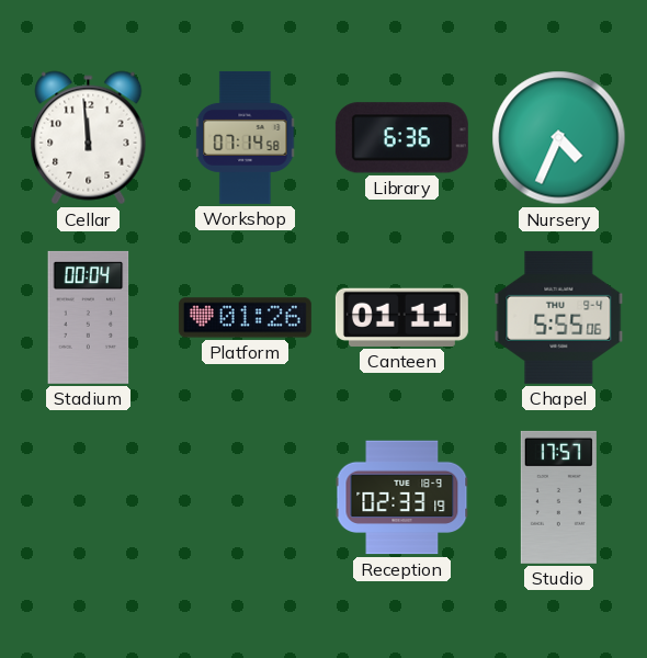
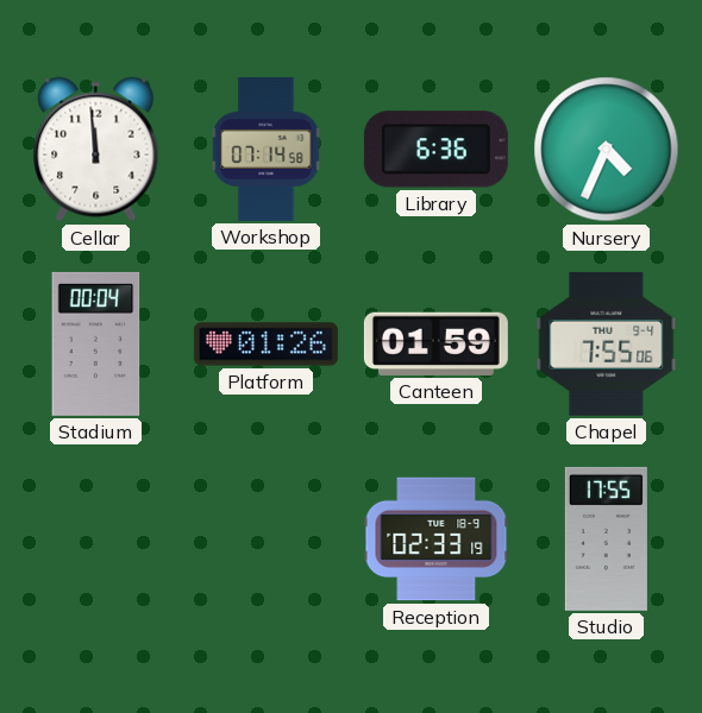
Canteen: 01:11 -> 01:59
Chapel: 5:55 -> 7:55
Studio: 17:57 -> 17:55
